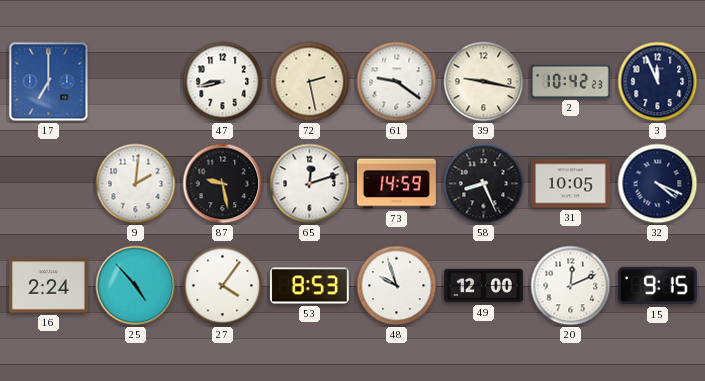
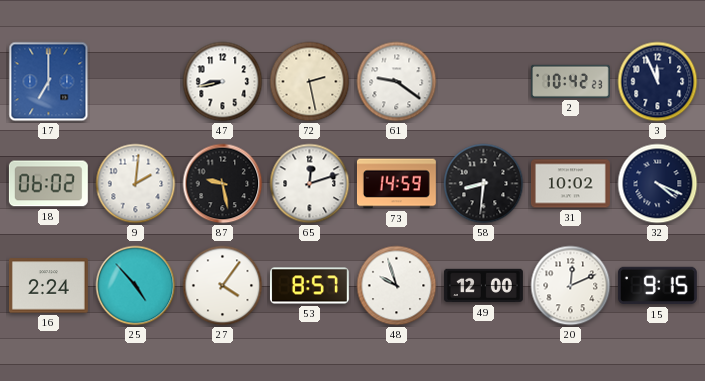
39: 9:17 -> none
18: none -> 06:02
58: 8:26 -> 8:31
31: 10:05 -> 10:02
53: 8:53 -> 8:57
